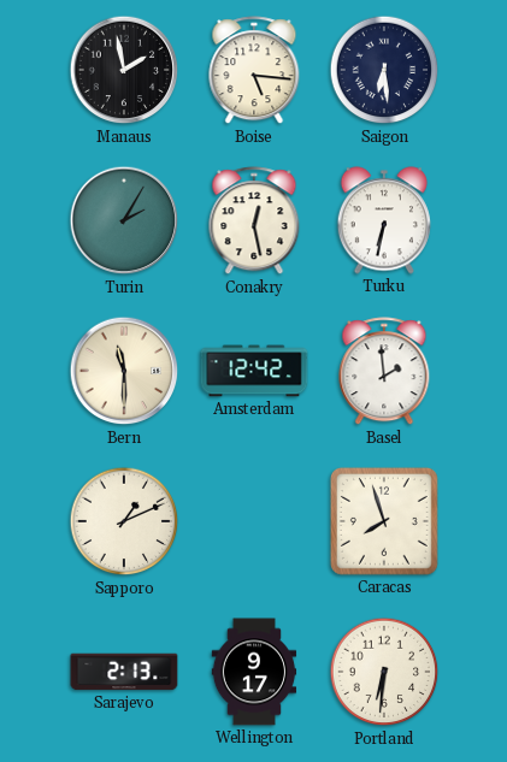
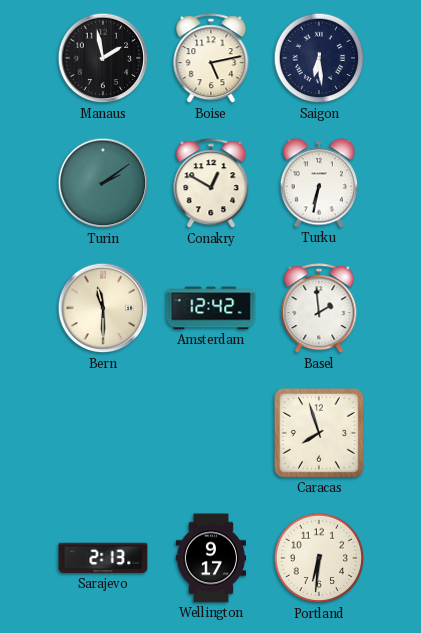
Boise: 5:16 -> 5:13
Turin: 2:05 -> 2:09
Conakry: 12:28 -> 12:50
Sapporo: 1:11 -> none
